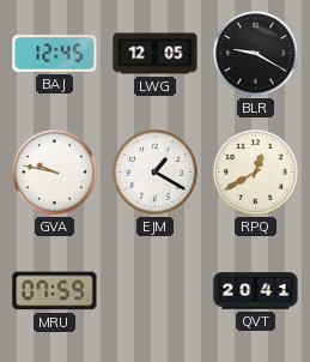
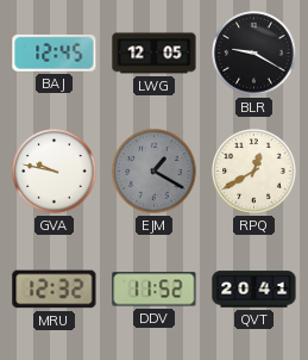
EJM dial: white -> grey
MRU: 07:59 -> 12:32
DDV: none -> 11:52
